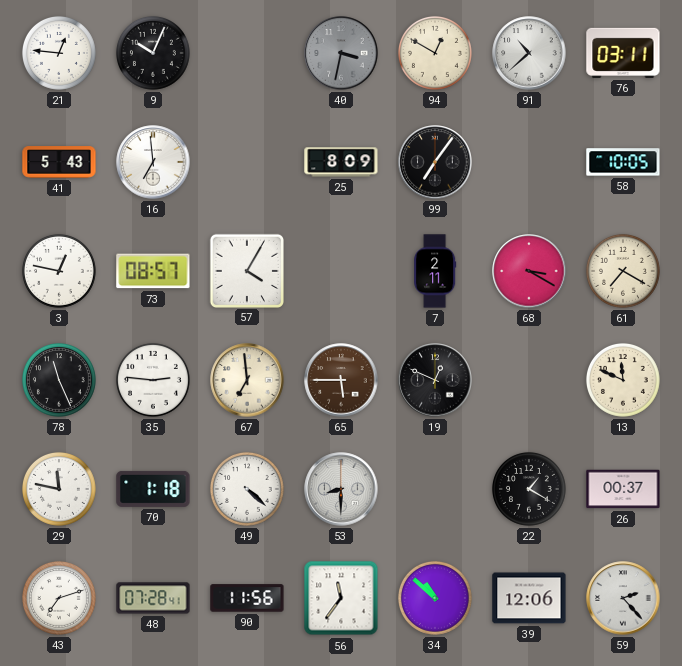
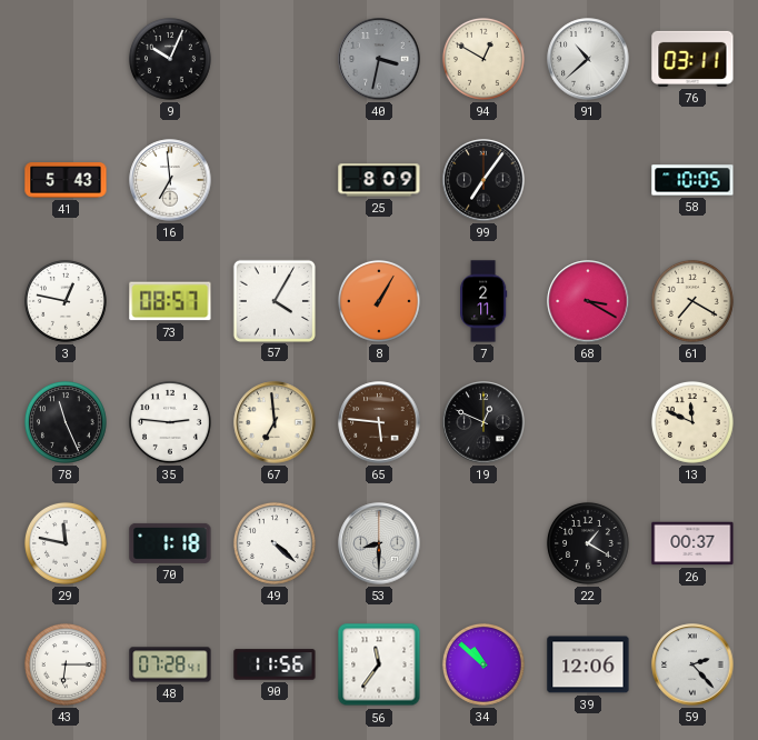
21: 12:46 -> none
8: none -> 1:05
65: 5:45 -> 5:46
43: 7:12 -> 6:15
